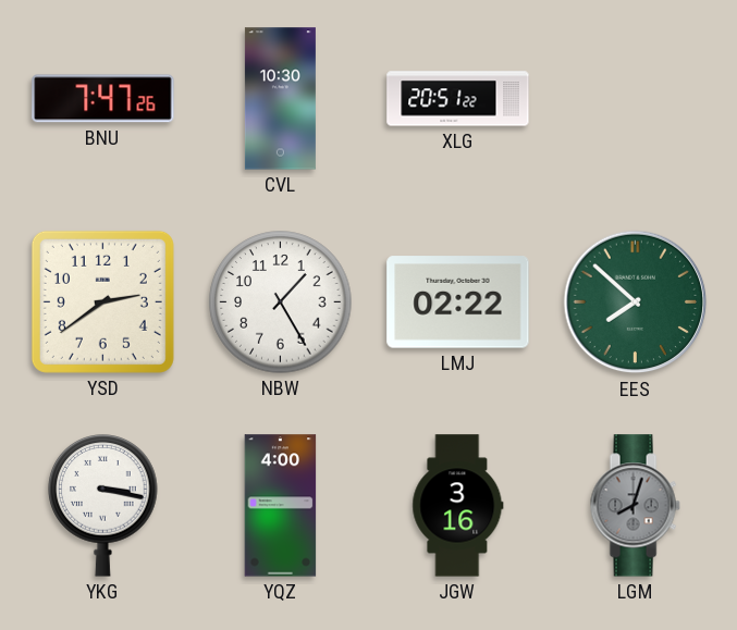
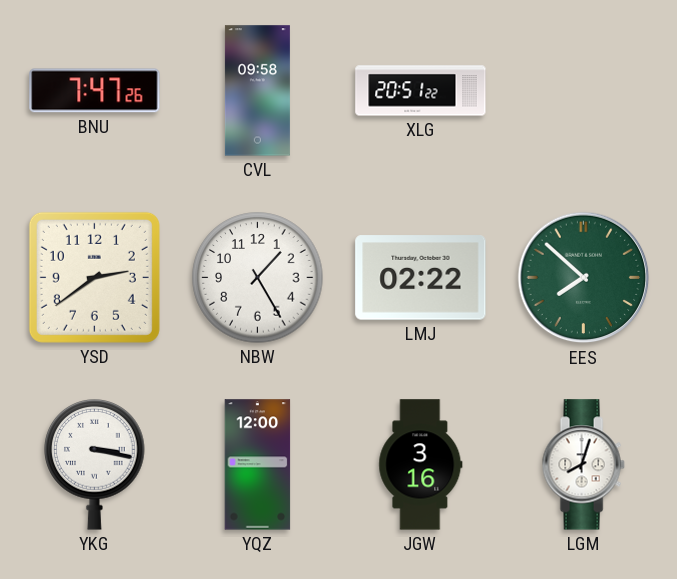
CVL: 10:30 -> 09:58
YQZ: 4:00 -> 12:00
LGM dial: grey -> white
